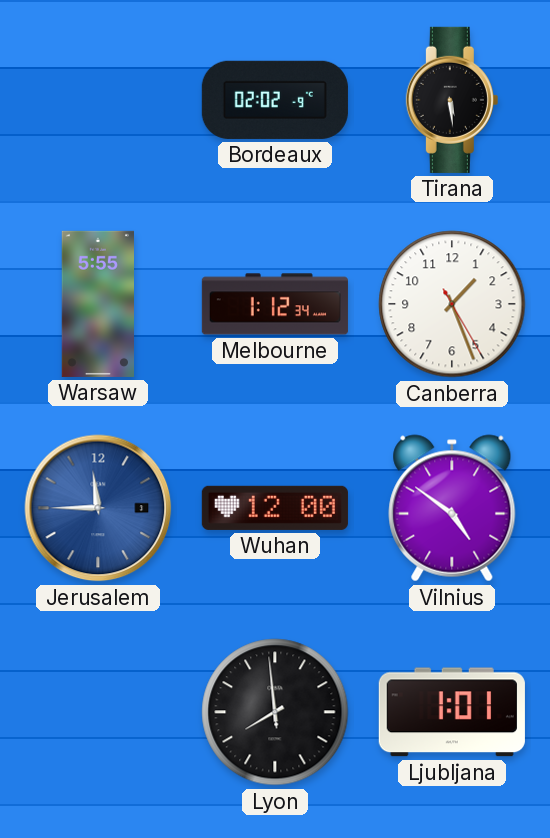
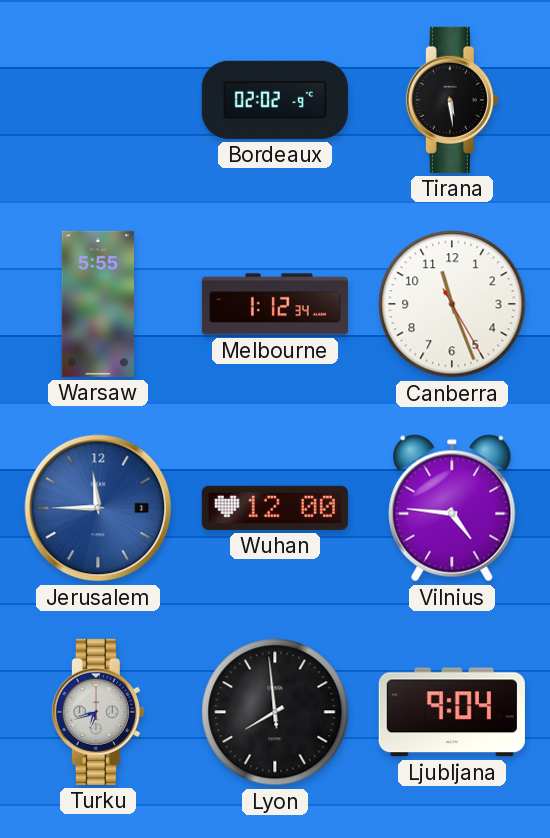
Canberra: 1:26 -> 11:26
Vilnius: 4:51 -> 4:46
Turku: none -> 6:42
Ljubljana: 1:01 -> 9:04
